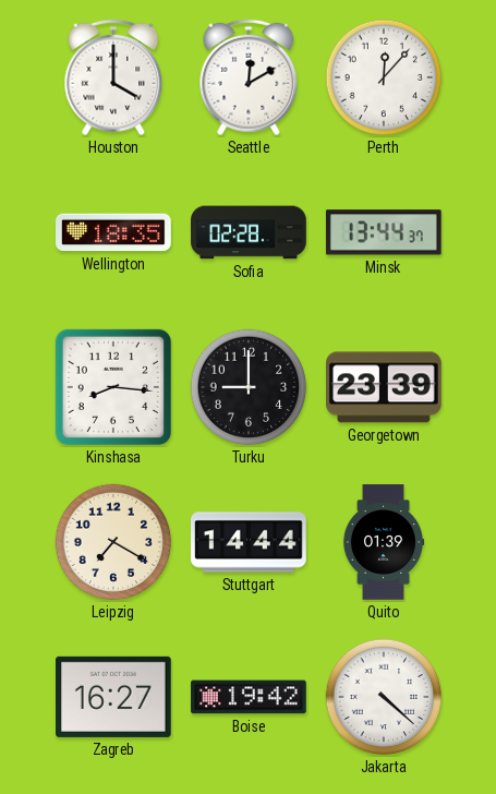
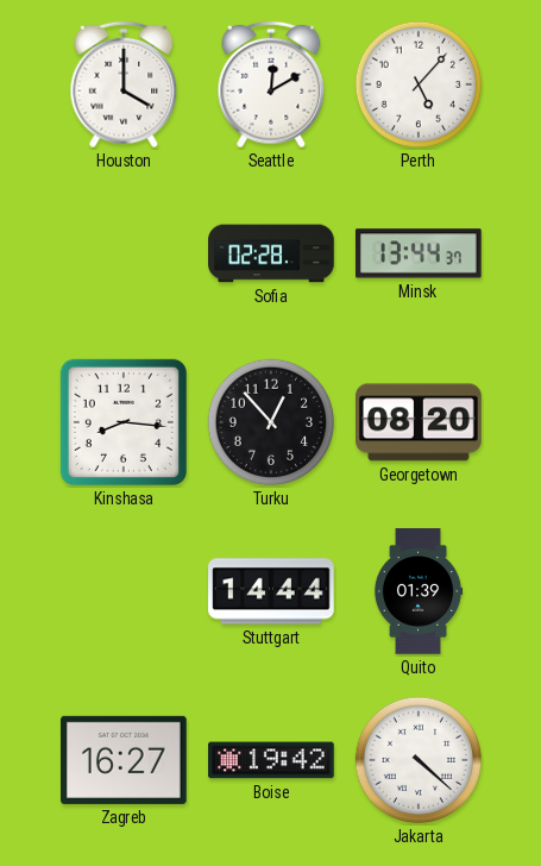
Perth: 12:07 -> 5:07
Wellington: 18:35 -> none
Turku: 9:00 -> 12:53
Georgetown: 23:39 -> 08:20
Leipzig: 7:20 -> none
